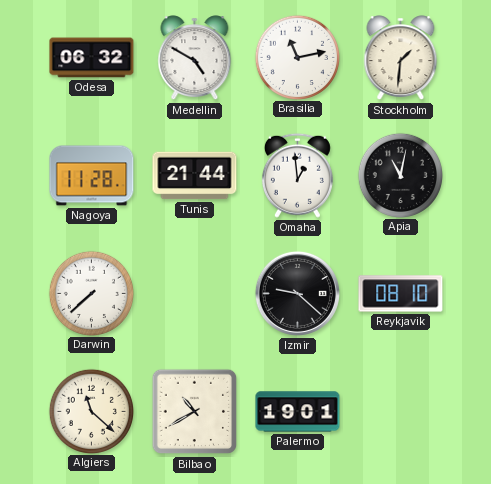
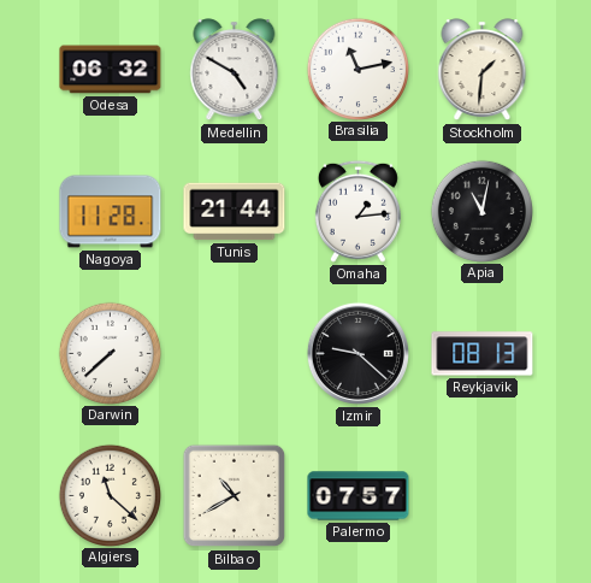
Omaha: 12:59 -> 1:14
Reykjavik: 08:10 -> 08:13
Palermo: 19:01 -> 07:57
